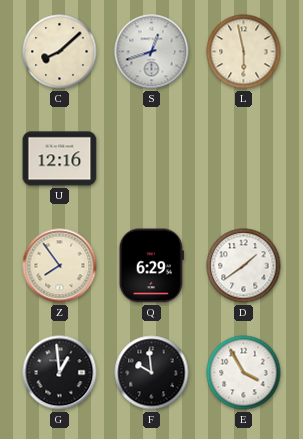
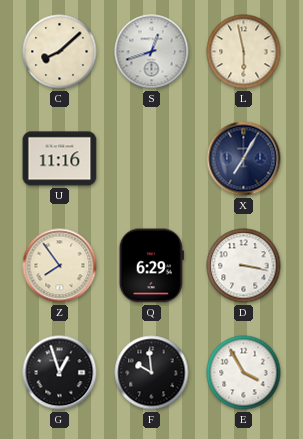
U: 12:16 -> 11:16
X: none -> 7:05
D: 1:39 -> 3:17
G: 12:59 -> 12:57
